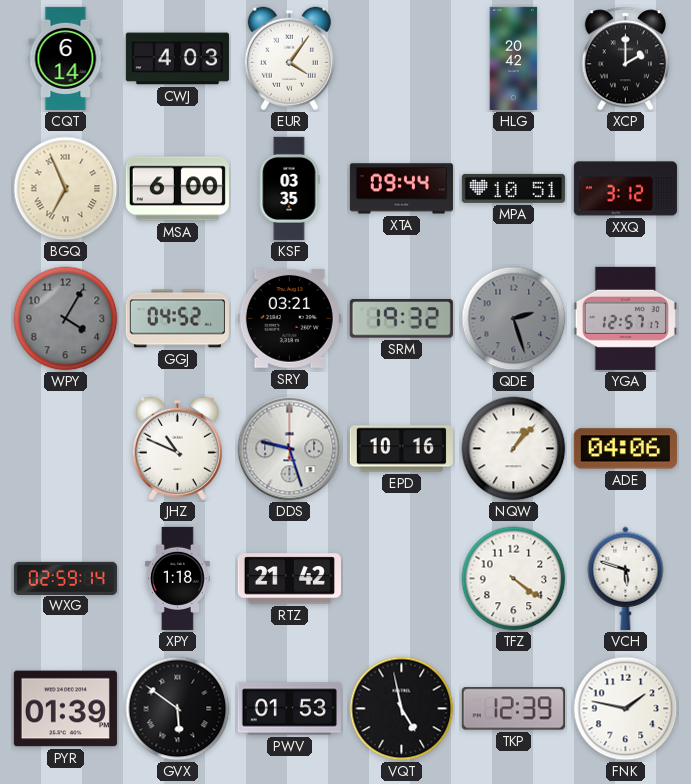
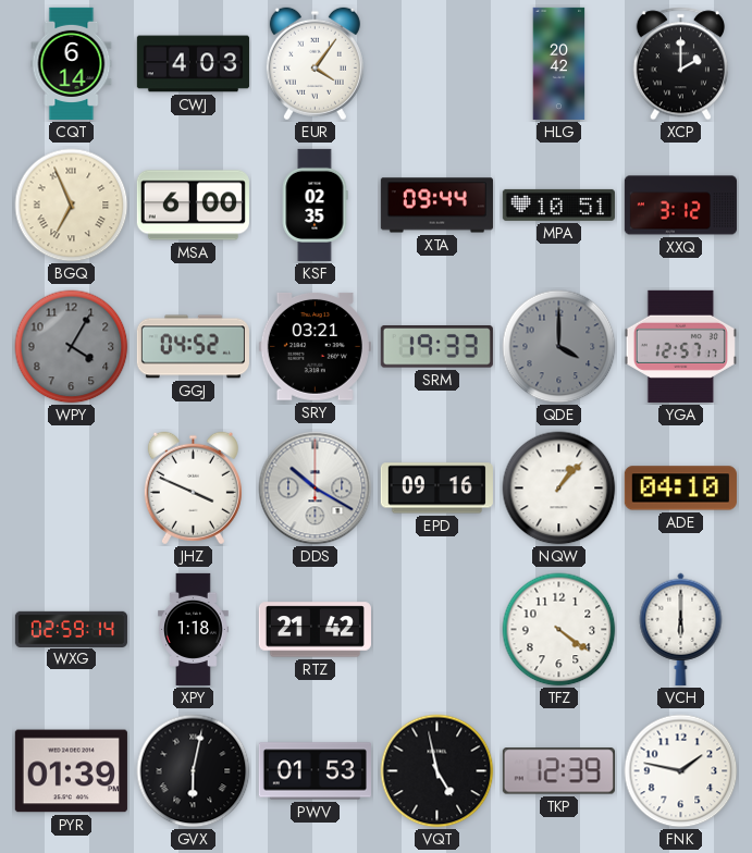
KSF: 03:35 -> 02:35
SRM: 19:32 -> 19:33
QDE: 2:27 -> 4:00
JHZ: 10:49 -> 3:49
DDS: 9:27 -> 10:20
EPD: 10:16 -> 09:16
ADE: 04:06 -> 04:10
VCH: 5:48 -> 6:00
GVX: 5:51 -> 6:02
